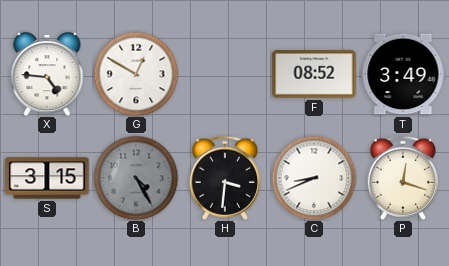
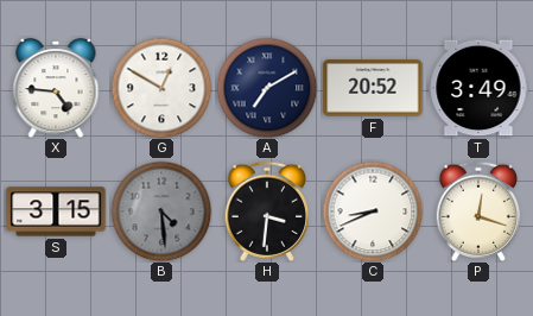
A: none -> 7:10
F: 08:52 -> 20:52
B: 4:25 -> 4:29
